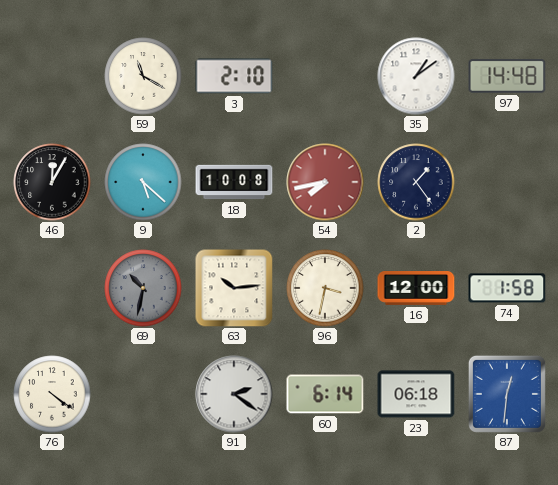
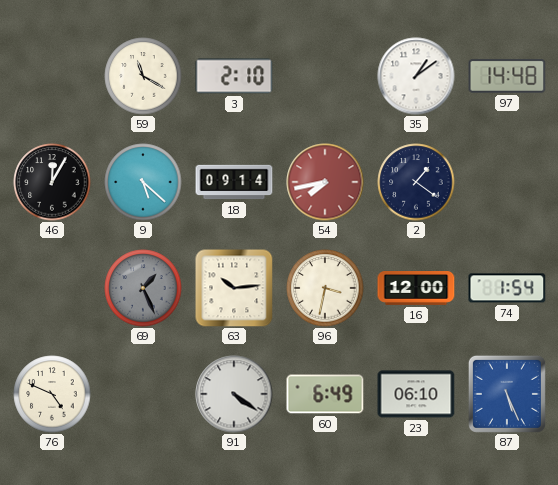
18: 10:08 -> 09:14
2: 1:24 -> 1:21
69: 10:32 -> 1:26
74: 1:58 -> 1:54
76: 4:21 -> 4:49
91: 2:21 -> 4:21
60: 6:14 -> 6:49
23: 06:18 -> 06:10
87: 12:31 -> 5:26
